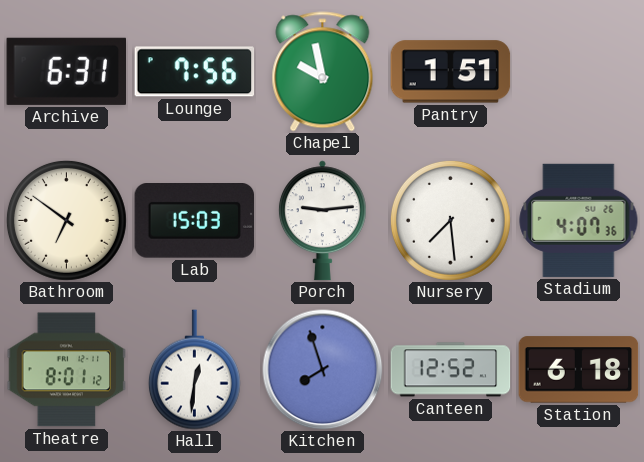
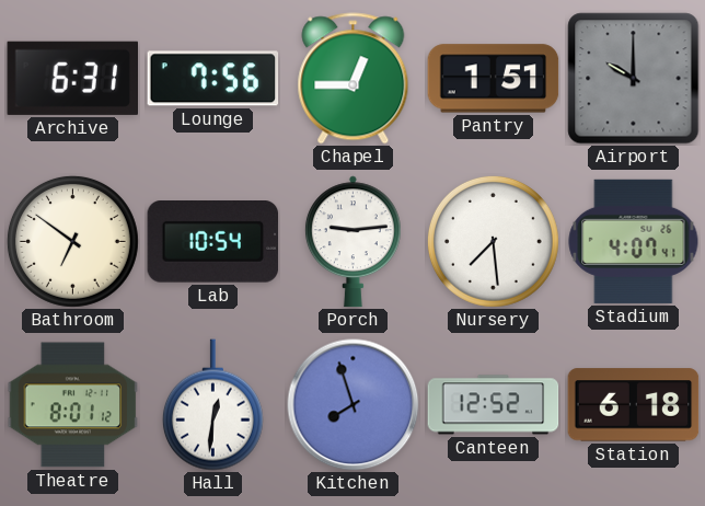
Chapel: 9:58 -> 12:45
Airport: none -> 10:00
Lab: 15:03 -> 10:54
Stadium: 4:07:36 -> 4:07:41
